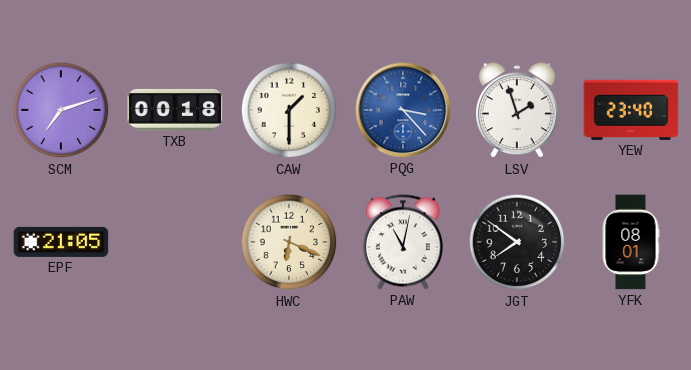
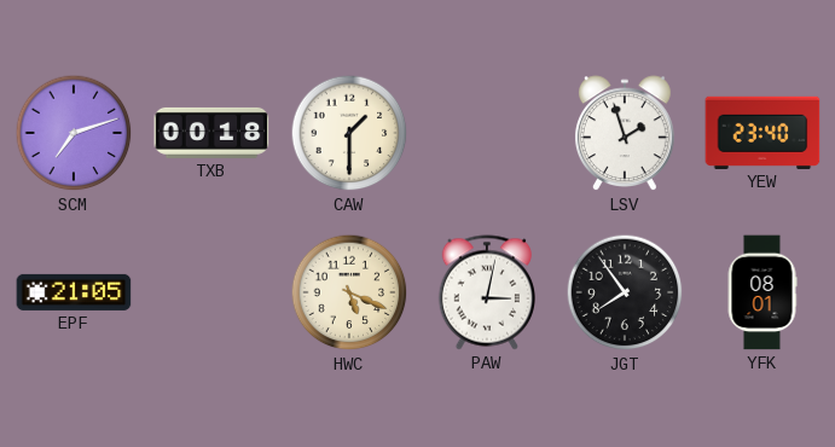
PQG: 3:23 -> none
HWC: 6:19 -> 5:19
PAW: 11:02 -> 3:02
JGT: 7:51 -> 7:54
